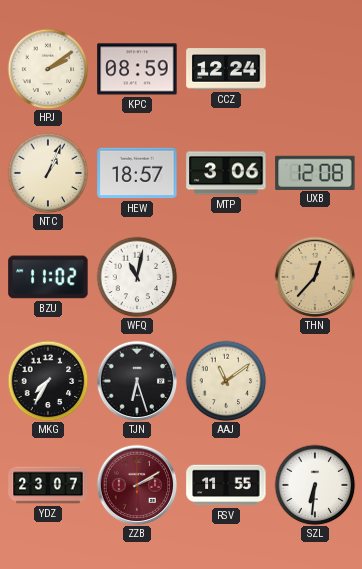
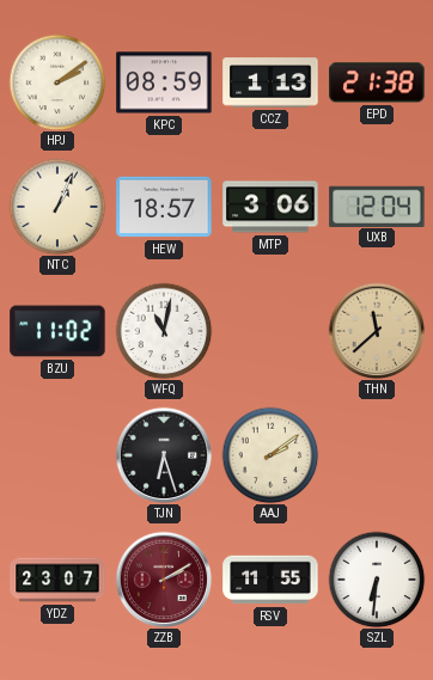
CCZ: 12:24 -> 1:13
EPD: none -> 21:38
UXB: 12:08 -> 12:04
THN: 12:37 -> 11:38
MKG: 7:35 -> none
AAJ: 11:09 -> 2:09
